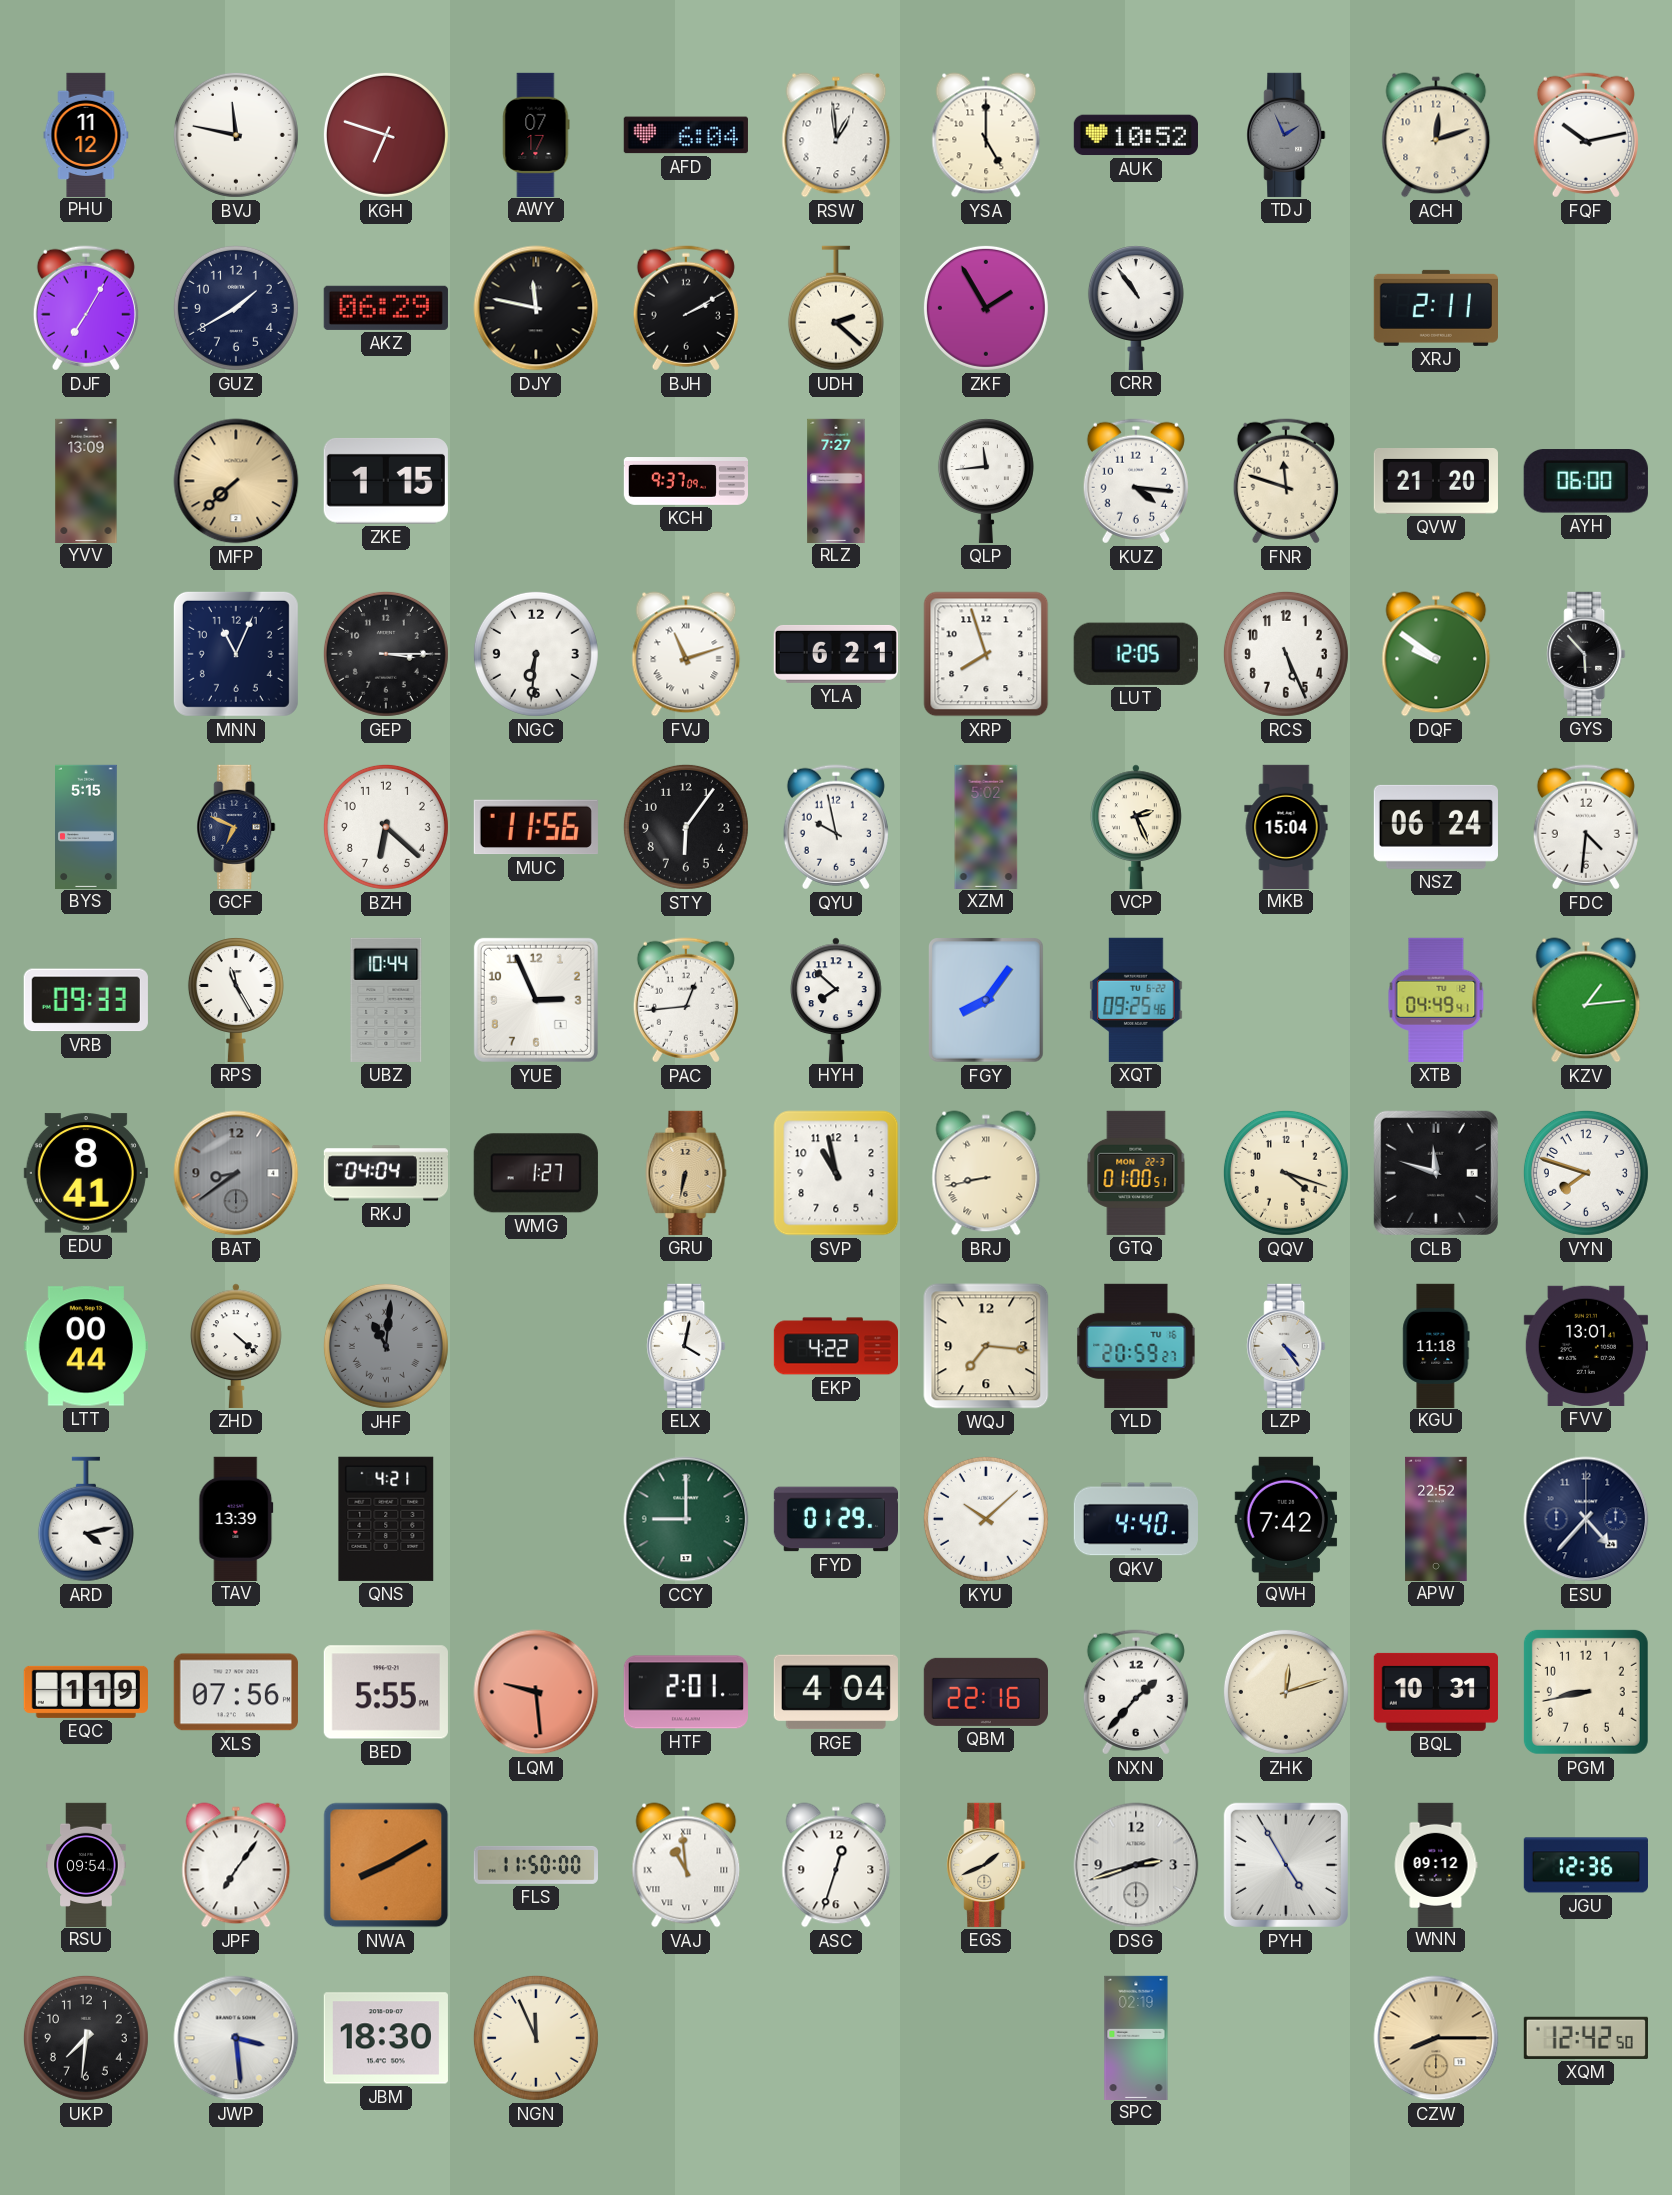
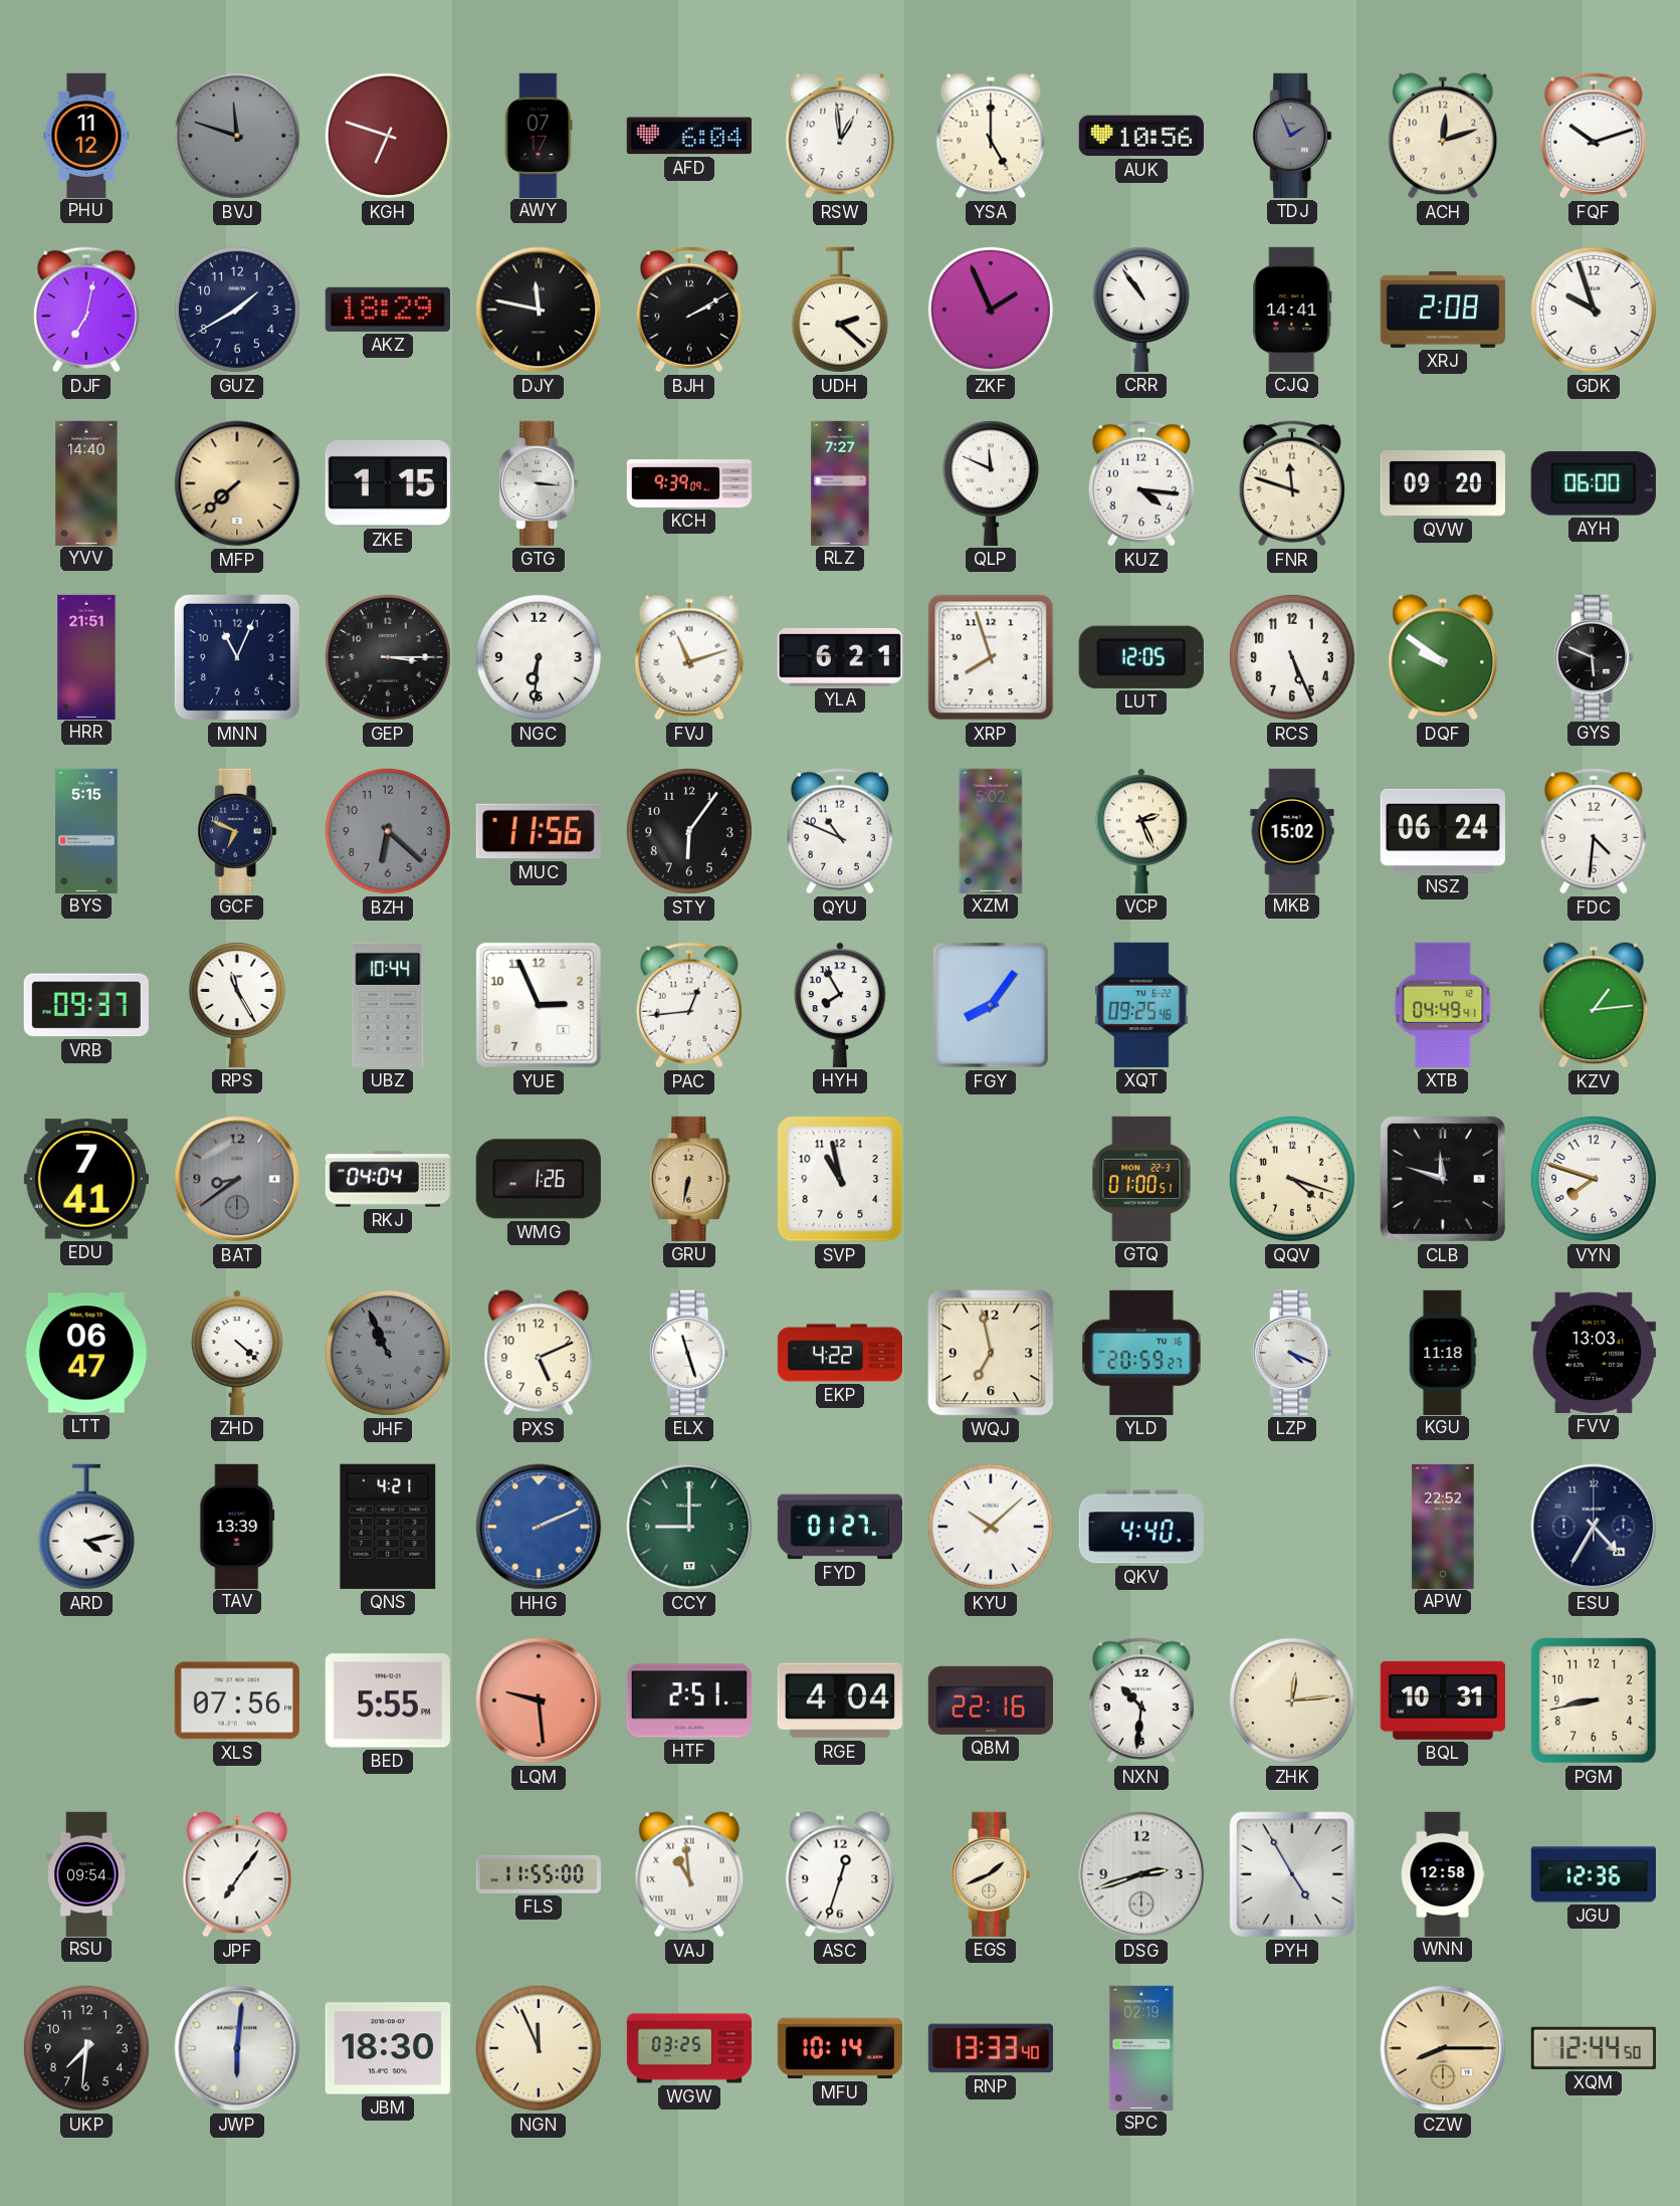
BVJ: 11:47 -> 11:48
BVJ dial: white -> grey
AUK: 10:52 -> 10:56
FQF: 10:13 -> 10:12
DJF: 7:05 -> 7:02
AKZ: 06:29 -> 18:29
ZKF: 1:55 -> 1:56
CJQ: none -> 14:41
XRJ: 2:11 -> 2:08
GDK: none -> 9:57
YVV: 13:09 -> 14:40
GTG: none -> 3:16
KCH: 9:37 -> 9:39
QLP: 11:44 -> 11:49
QVW: 21:20 -> 09:20
HRR: none -> 21:51
GYS: 5:53 -> 5:49
BZH dial: white -> grey
QYU: 9:58 -> 10:49
MKB: 15:04 -> 15:02
VRB: 09:33 -> 09:37
HYH: 7:52 -> 7:55
EDU: 8:41 -> 7:41
WMG: 1:27 -> 1:26
BRJ: 8:43 -> none
LTT: 00:44 -> 06:47
JHF: 11:01 -> 10:56
PXS: none -> 5:11
ELX: 4:02 -> 11:27
WQJ: 7:16 -> 6:58
LZP: 4:24 -> 4:19
FVV: 13:01 -> 13:03
HHG: none -> 2:11
FYD: 01:29 -> 01:27
QWH: 7:42 -> none
ESU: 4:37 -> 4:35
EQC: 1:19 -> none
HTF: 2:01 -> 2:51
NXN: 1:37 -> 10:31
ZHK: 12:12 -> 12:14
NWA: 8:10 -> none
FLS: 11:50 -> 11:55
WNN: 09:12 -> 12:58
JWP: 3:29 -> 6:01
WGW: none -> 03:25
MFU: none -> 10:14
RNP: none -> 13:33
XQM: 12:42 -> 12:44
